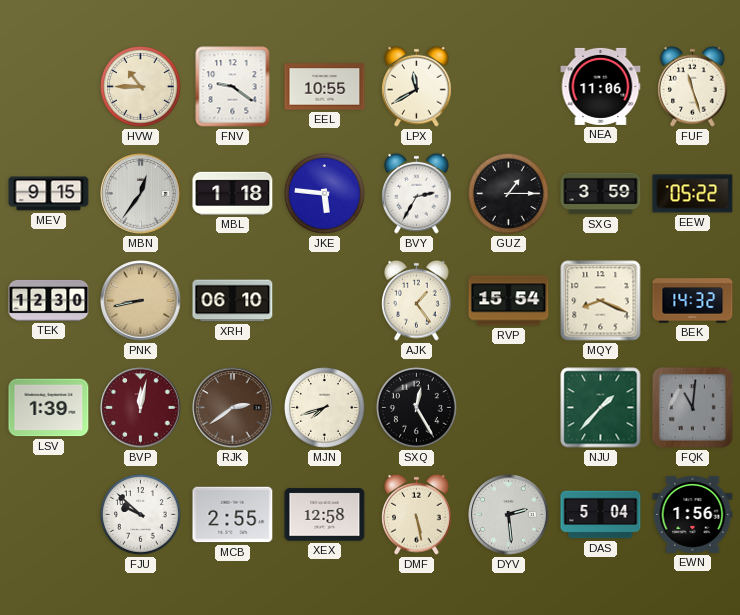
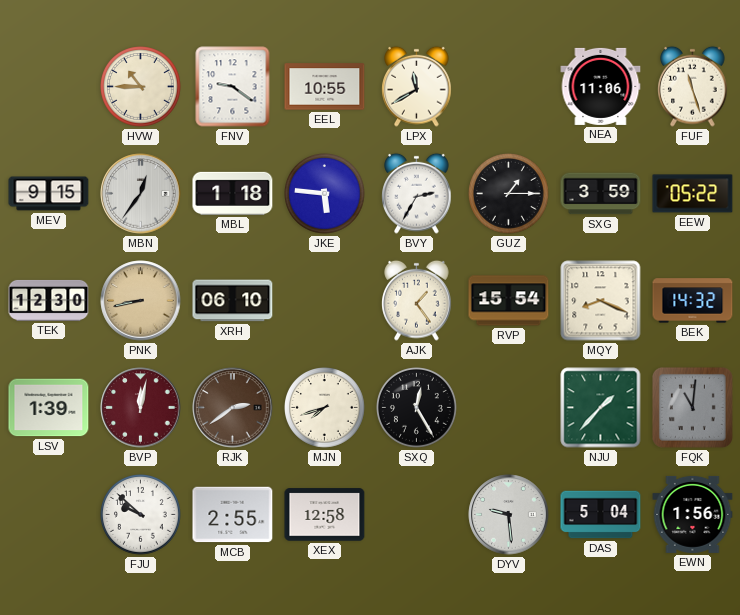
DMF: 5:28 -> none
DYV: 2:29 -> 9:29
